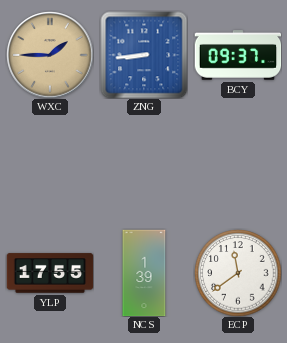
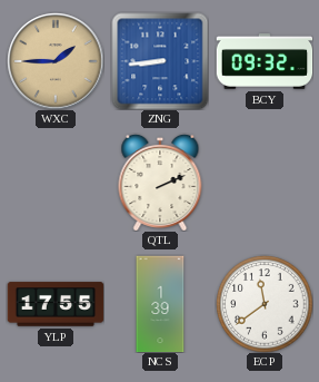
BCY: 09:37 -> 09:32
QTL: none -> 2:11
